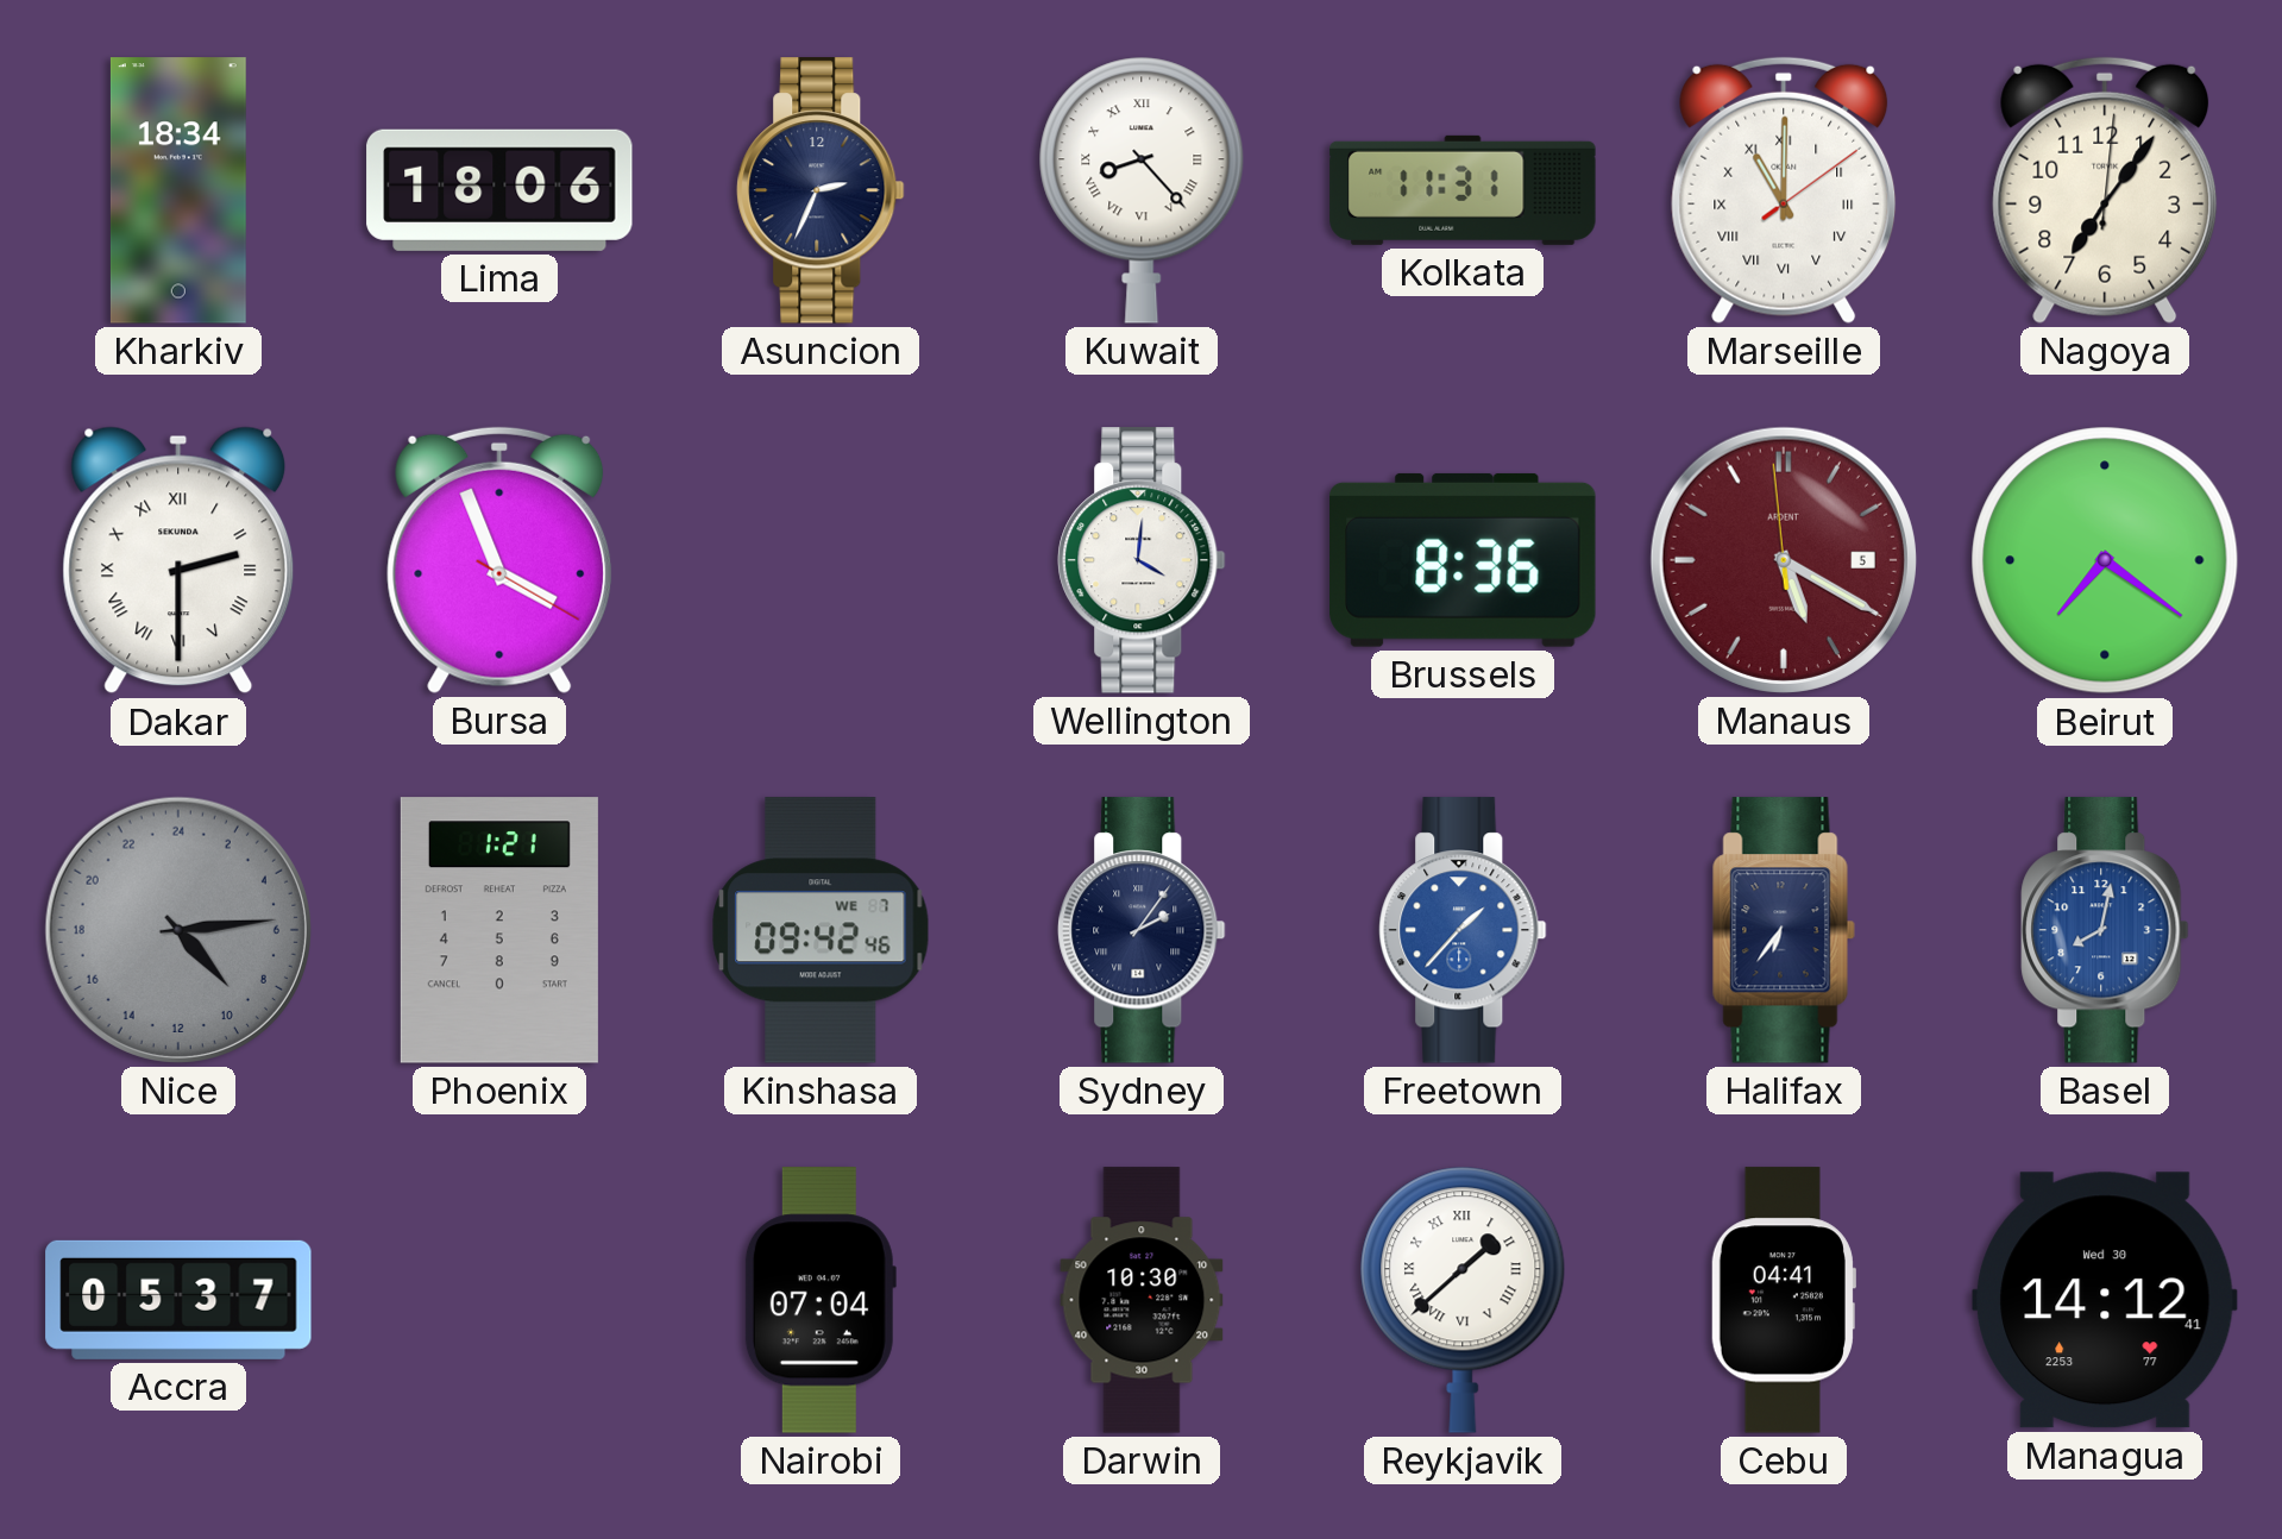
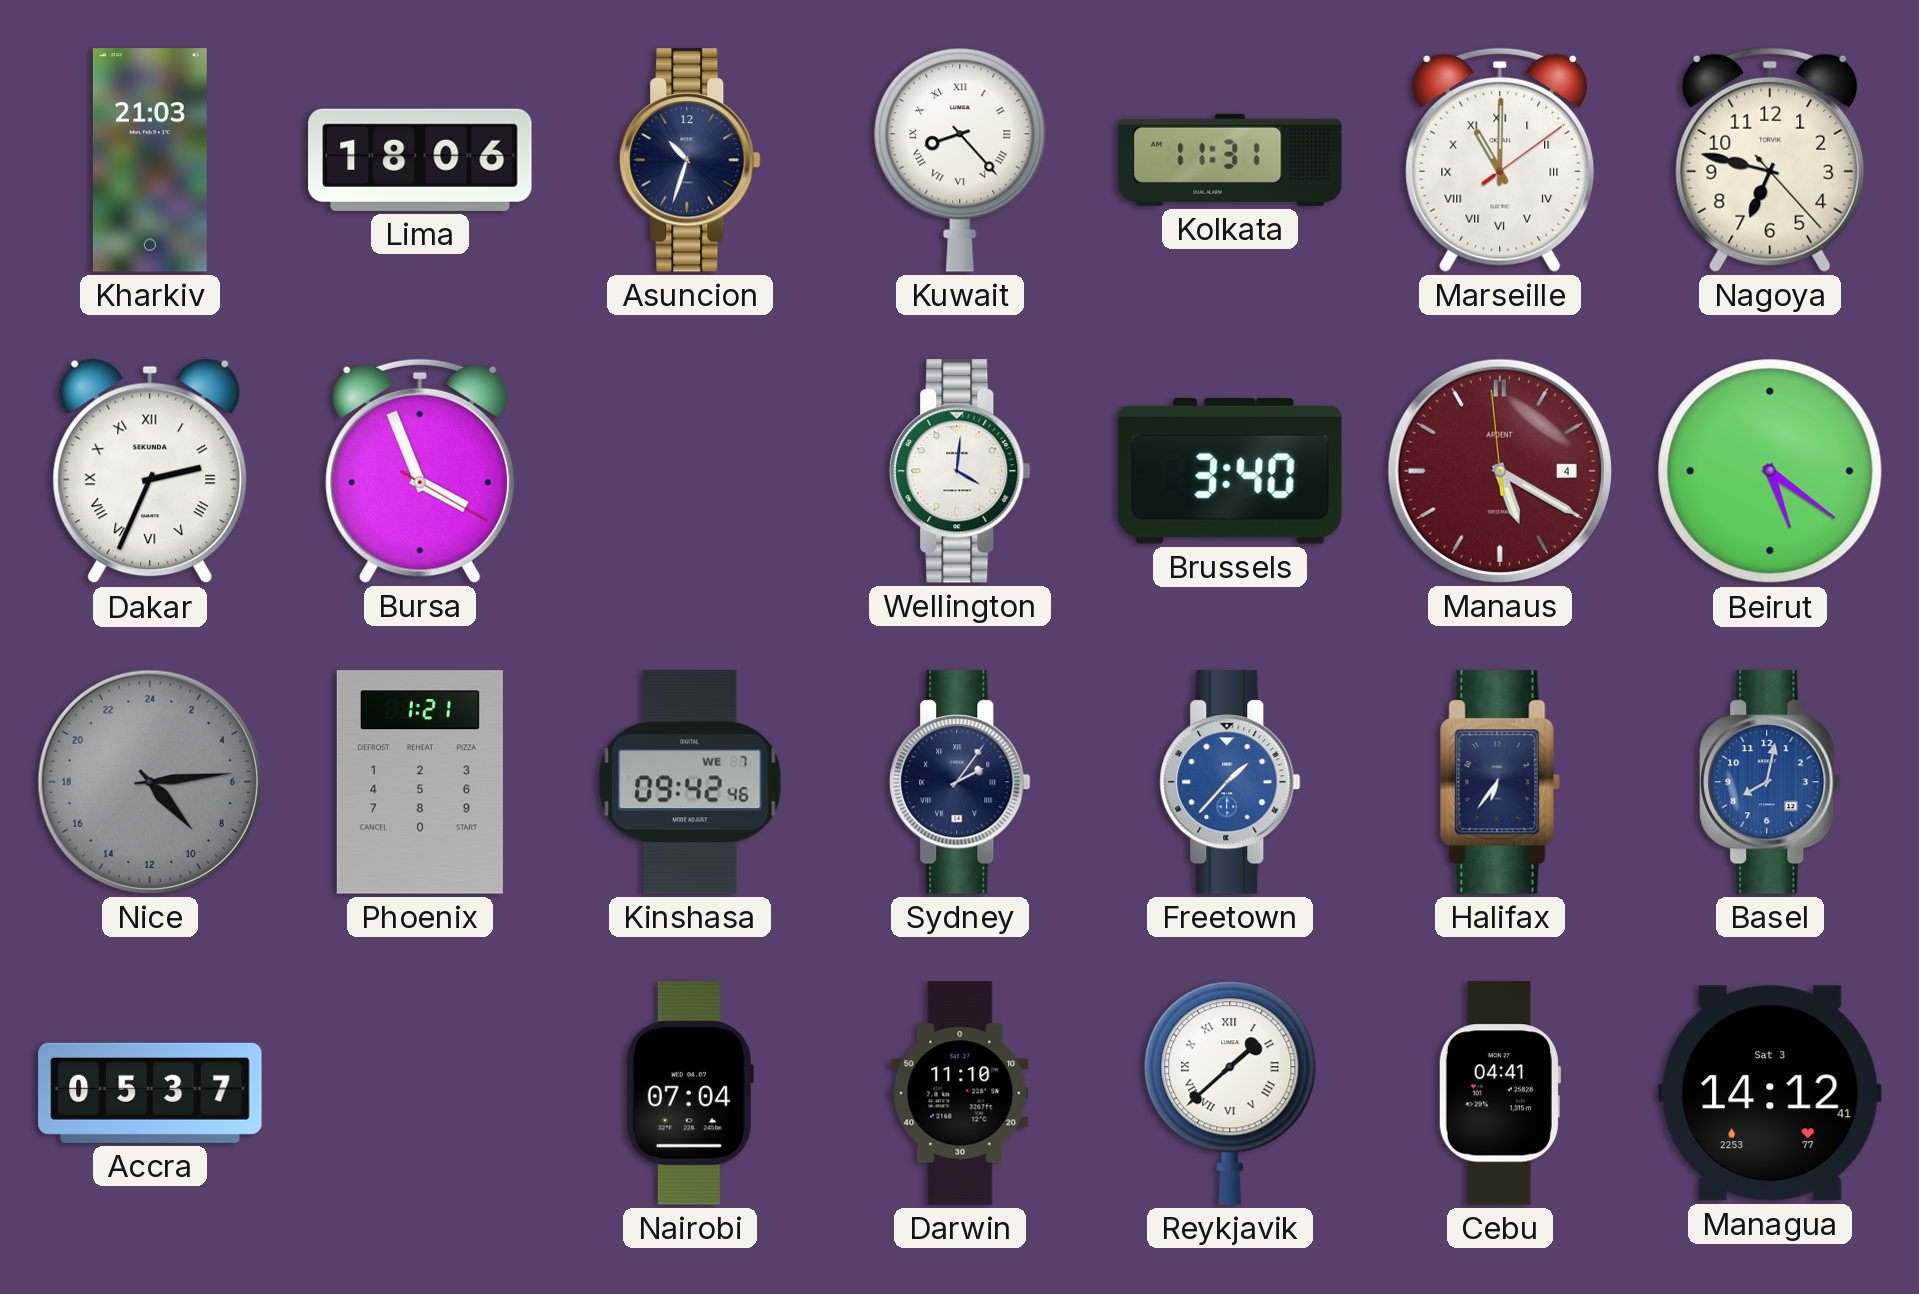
Kharkiv: 18:34 -> 21:03
Asuncion: 2:34 -> 10:33
Nagoya: 7:06 -> 6:47
Dakar: 2:30 -> 2:34
Brussels: 8:36 -> 3:40
Manaus date: 5 -> 4
Beirut: 7:21 -> 5:21
Darwin: 10:30 -> 11:10
Managua date: Wed 30 -> Sat 3
